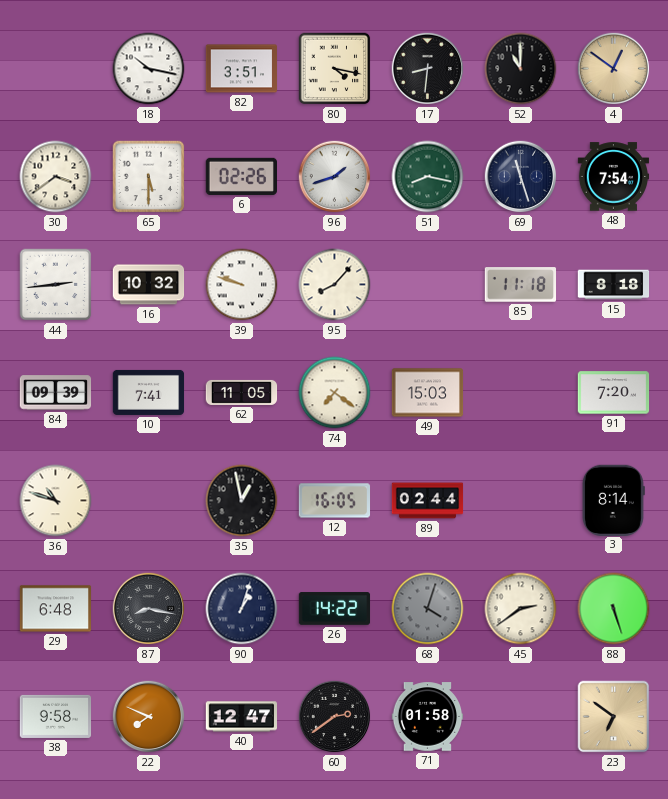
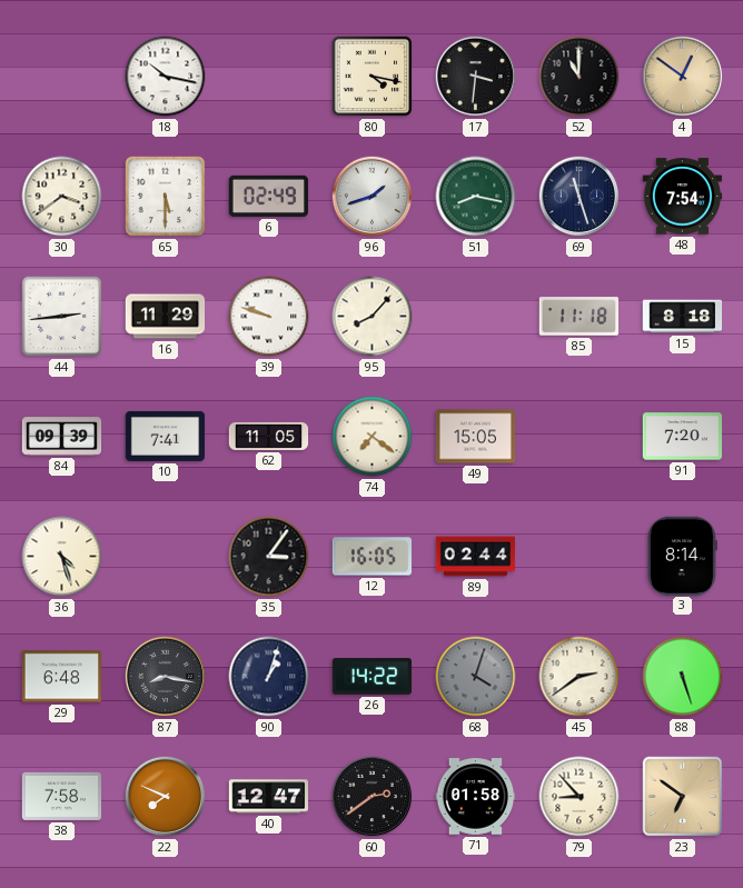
82: 3:51 -> none
17: 8:31 -> 3:31
6: 02:26 -> 02:49
16: 10:32 -> 11:29
49: 15:03 -> 15:05
36: 10:48 -> 4:27
35: 12:58 -> 3:06
38: 9:58 -> 7:58
79: none -> 8:53
